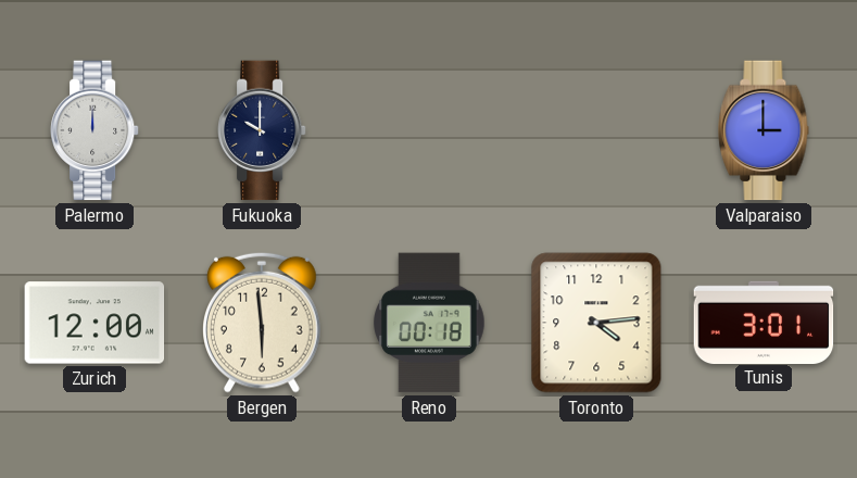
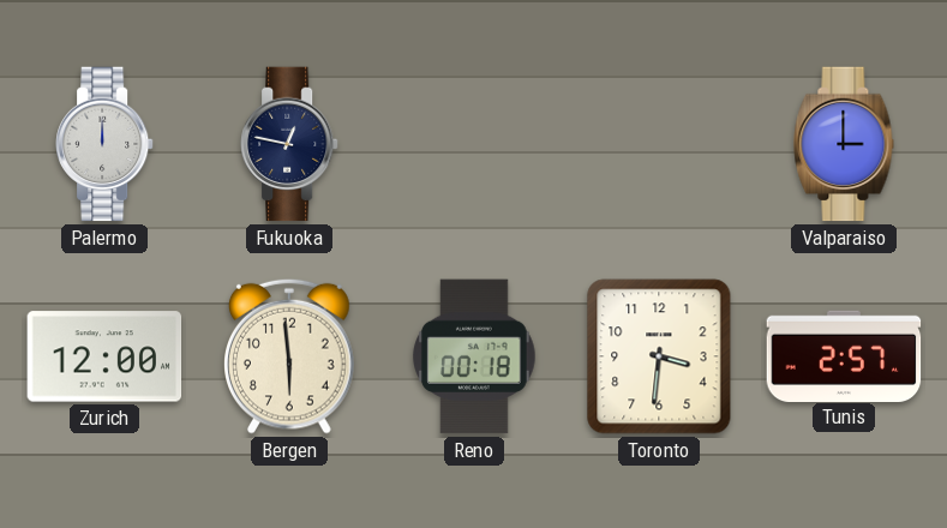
Fukuoka: 10:00 -> 12:47
Toronto: 4:14 -> 3:31
Tunis: 3:01 -> 2:57
